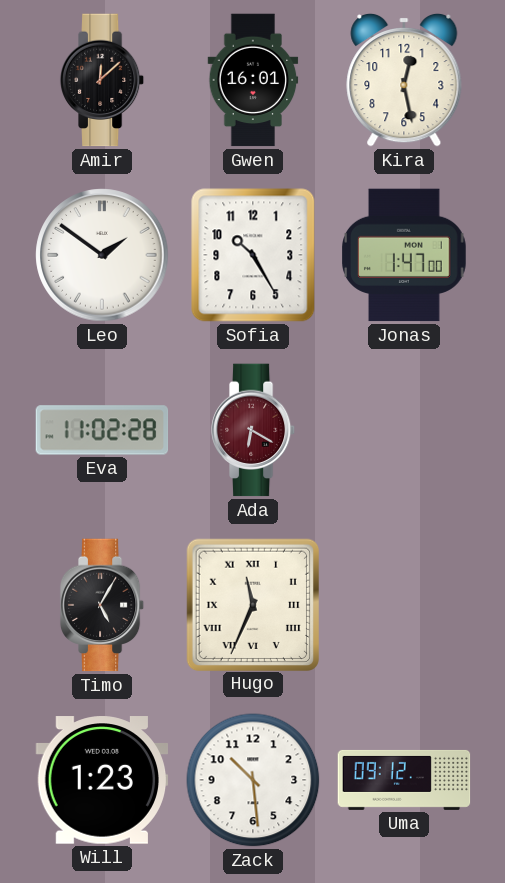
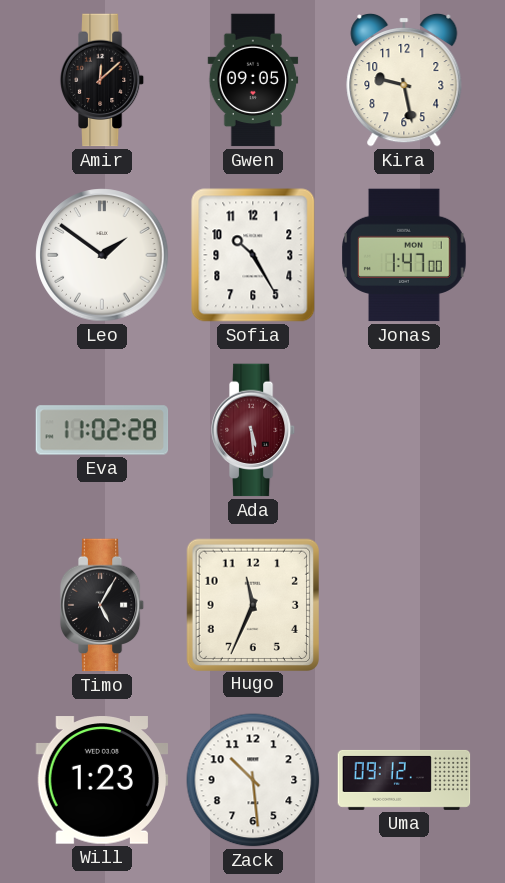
Gwen: 16:01 -> 09:05
Kira: 12:28 -> 9:28
Ada: 6:20 -> 5:29
Hugo numerals: Roman -> Arabic
